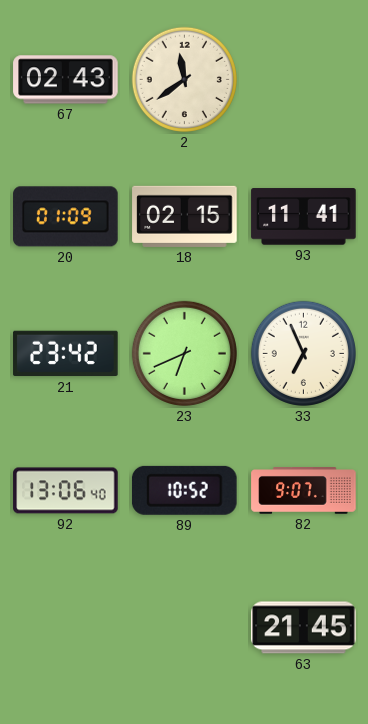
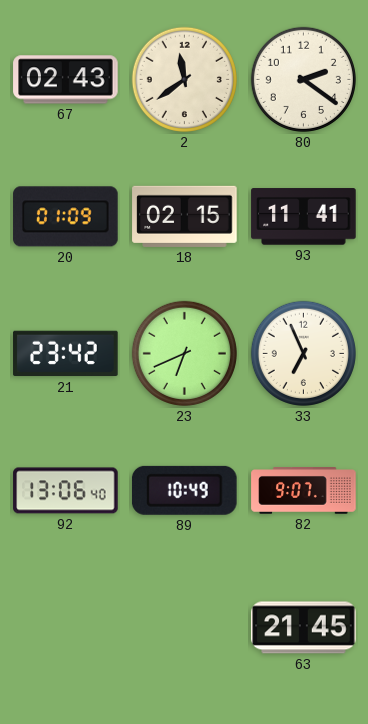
80: none -> 2:21
89: 10:52 -> 10:49
